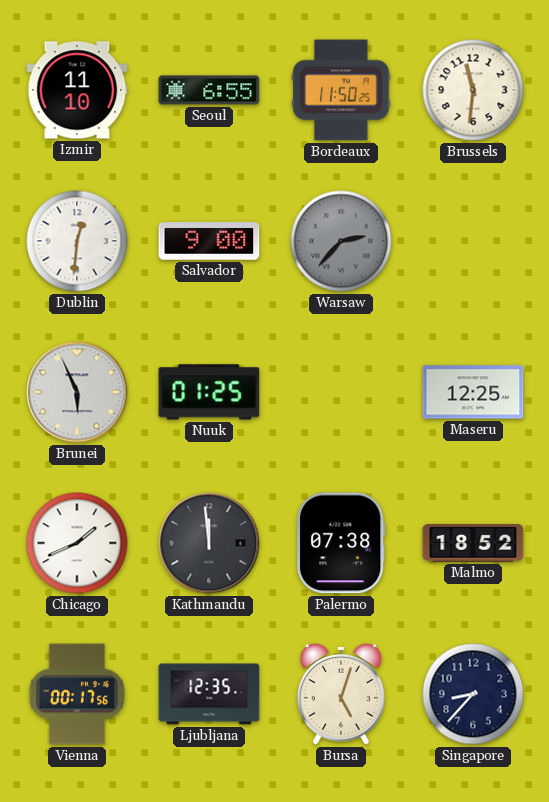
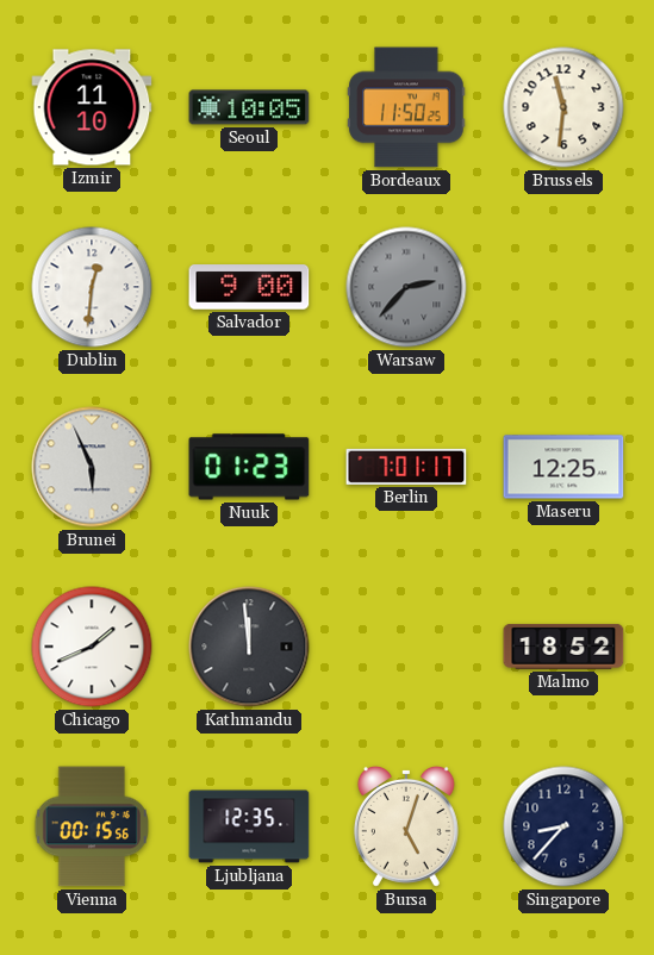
Seoul: 6:55 -> 10:05
Nuuk: 01:25 -> 01:23
Berlin: none -> 7:01
Palermo: 07:38 -> none
Vienna: 00:17 -> 00:15
